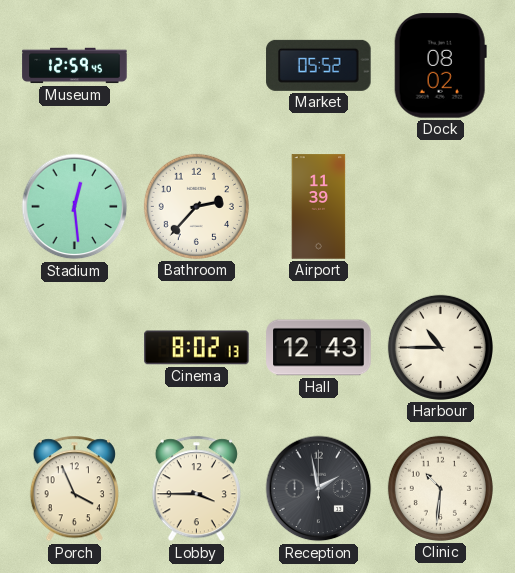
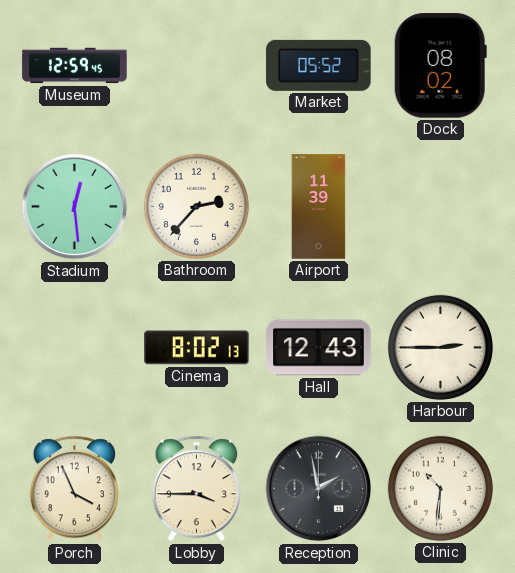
Harbour: 10:45 -> 2:45
